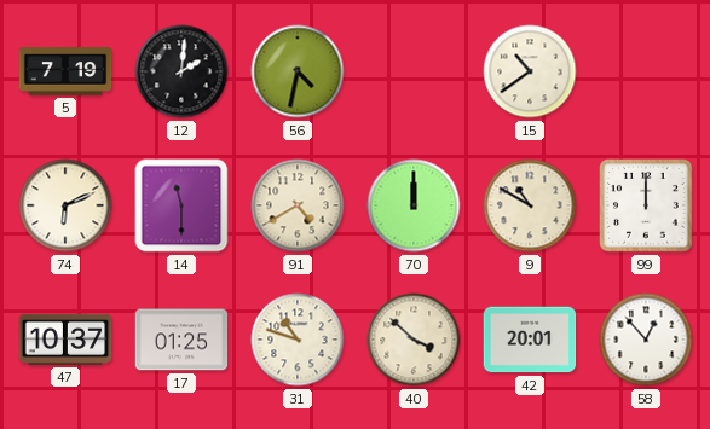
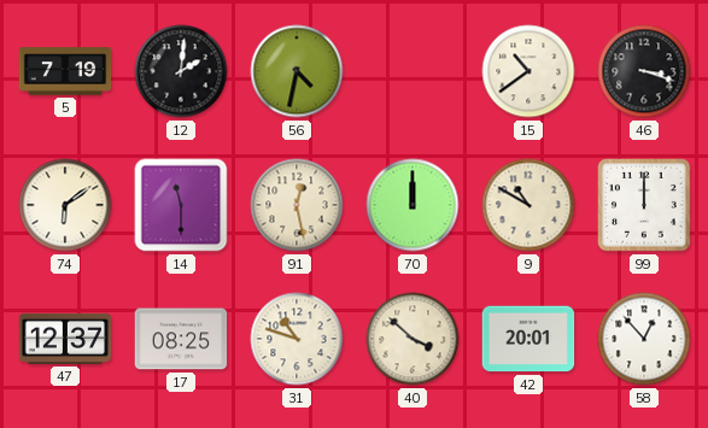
46: none -> 3:18
74: 6:11 -> 6:09
91: 4:40 -> 12:28
47: 10:37 -> 12:37
17: 01:25 -> 08:25
